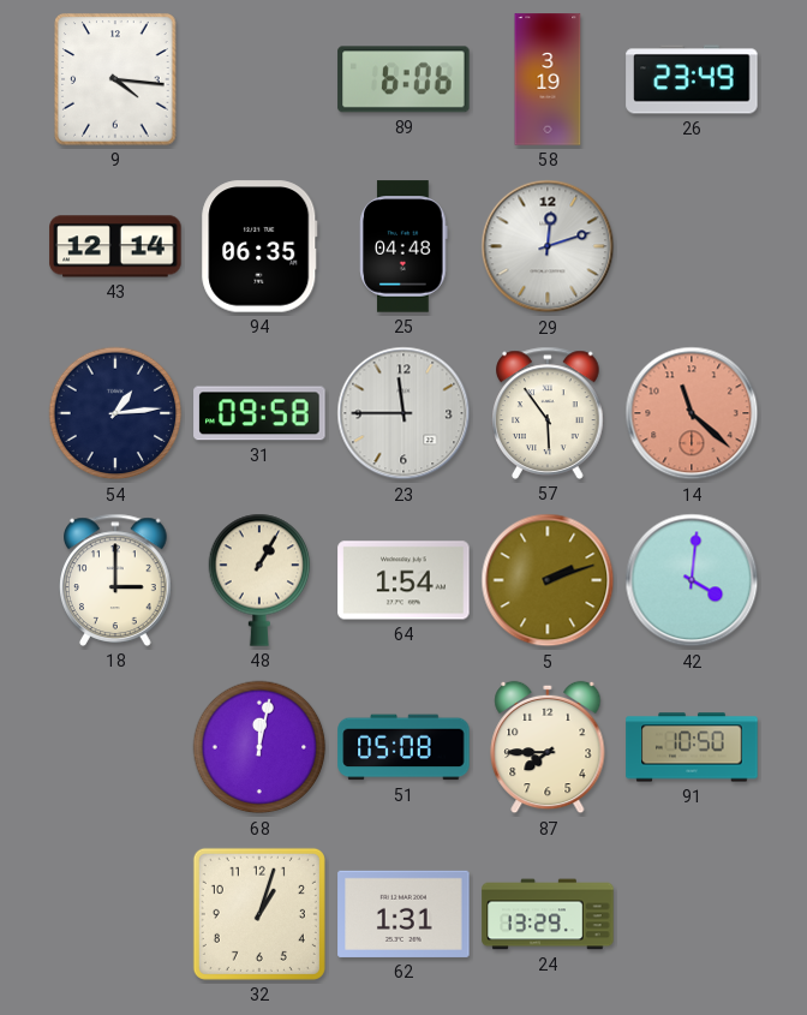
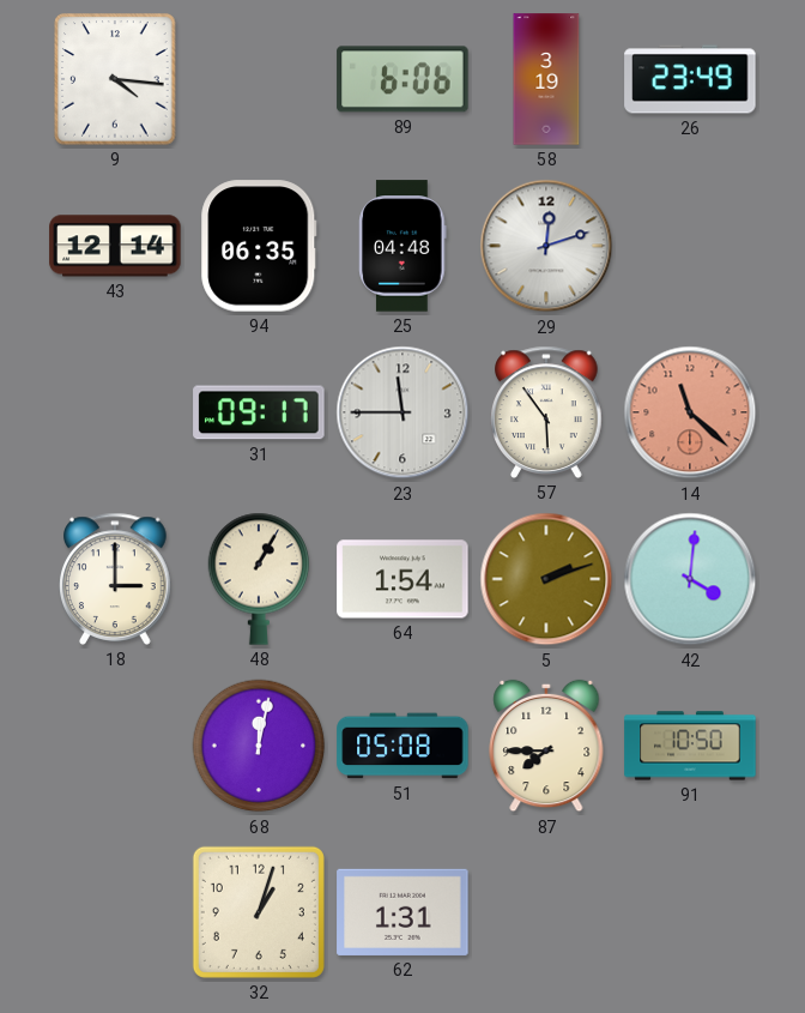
54: 1:14 -> none
31: 09:58 -> 09:17
24: 13:29 -> none
